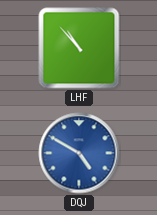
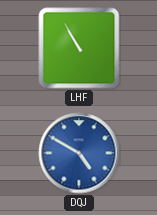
LHF: 10:53 -> 10:55
